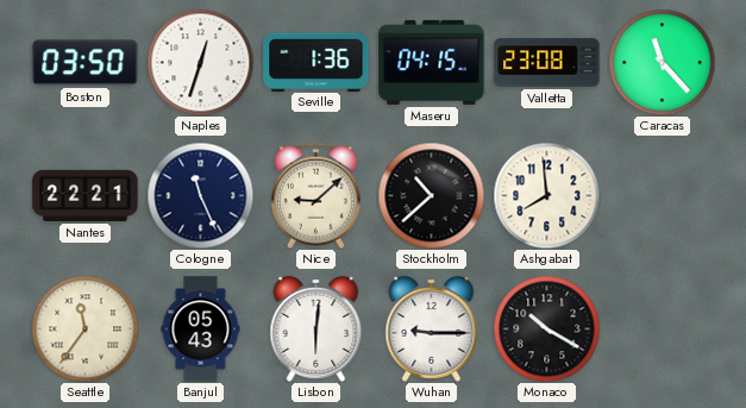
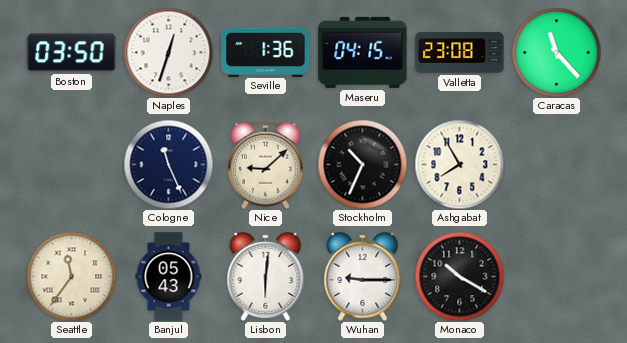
Nantes: 22:21 -> none
Stockholm: 10:38 -> 10:34
Ashgabat: 7:59 -> 7:55
